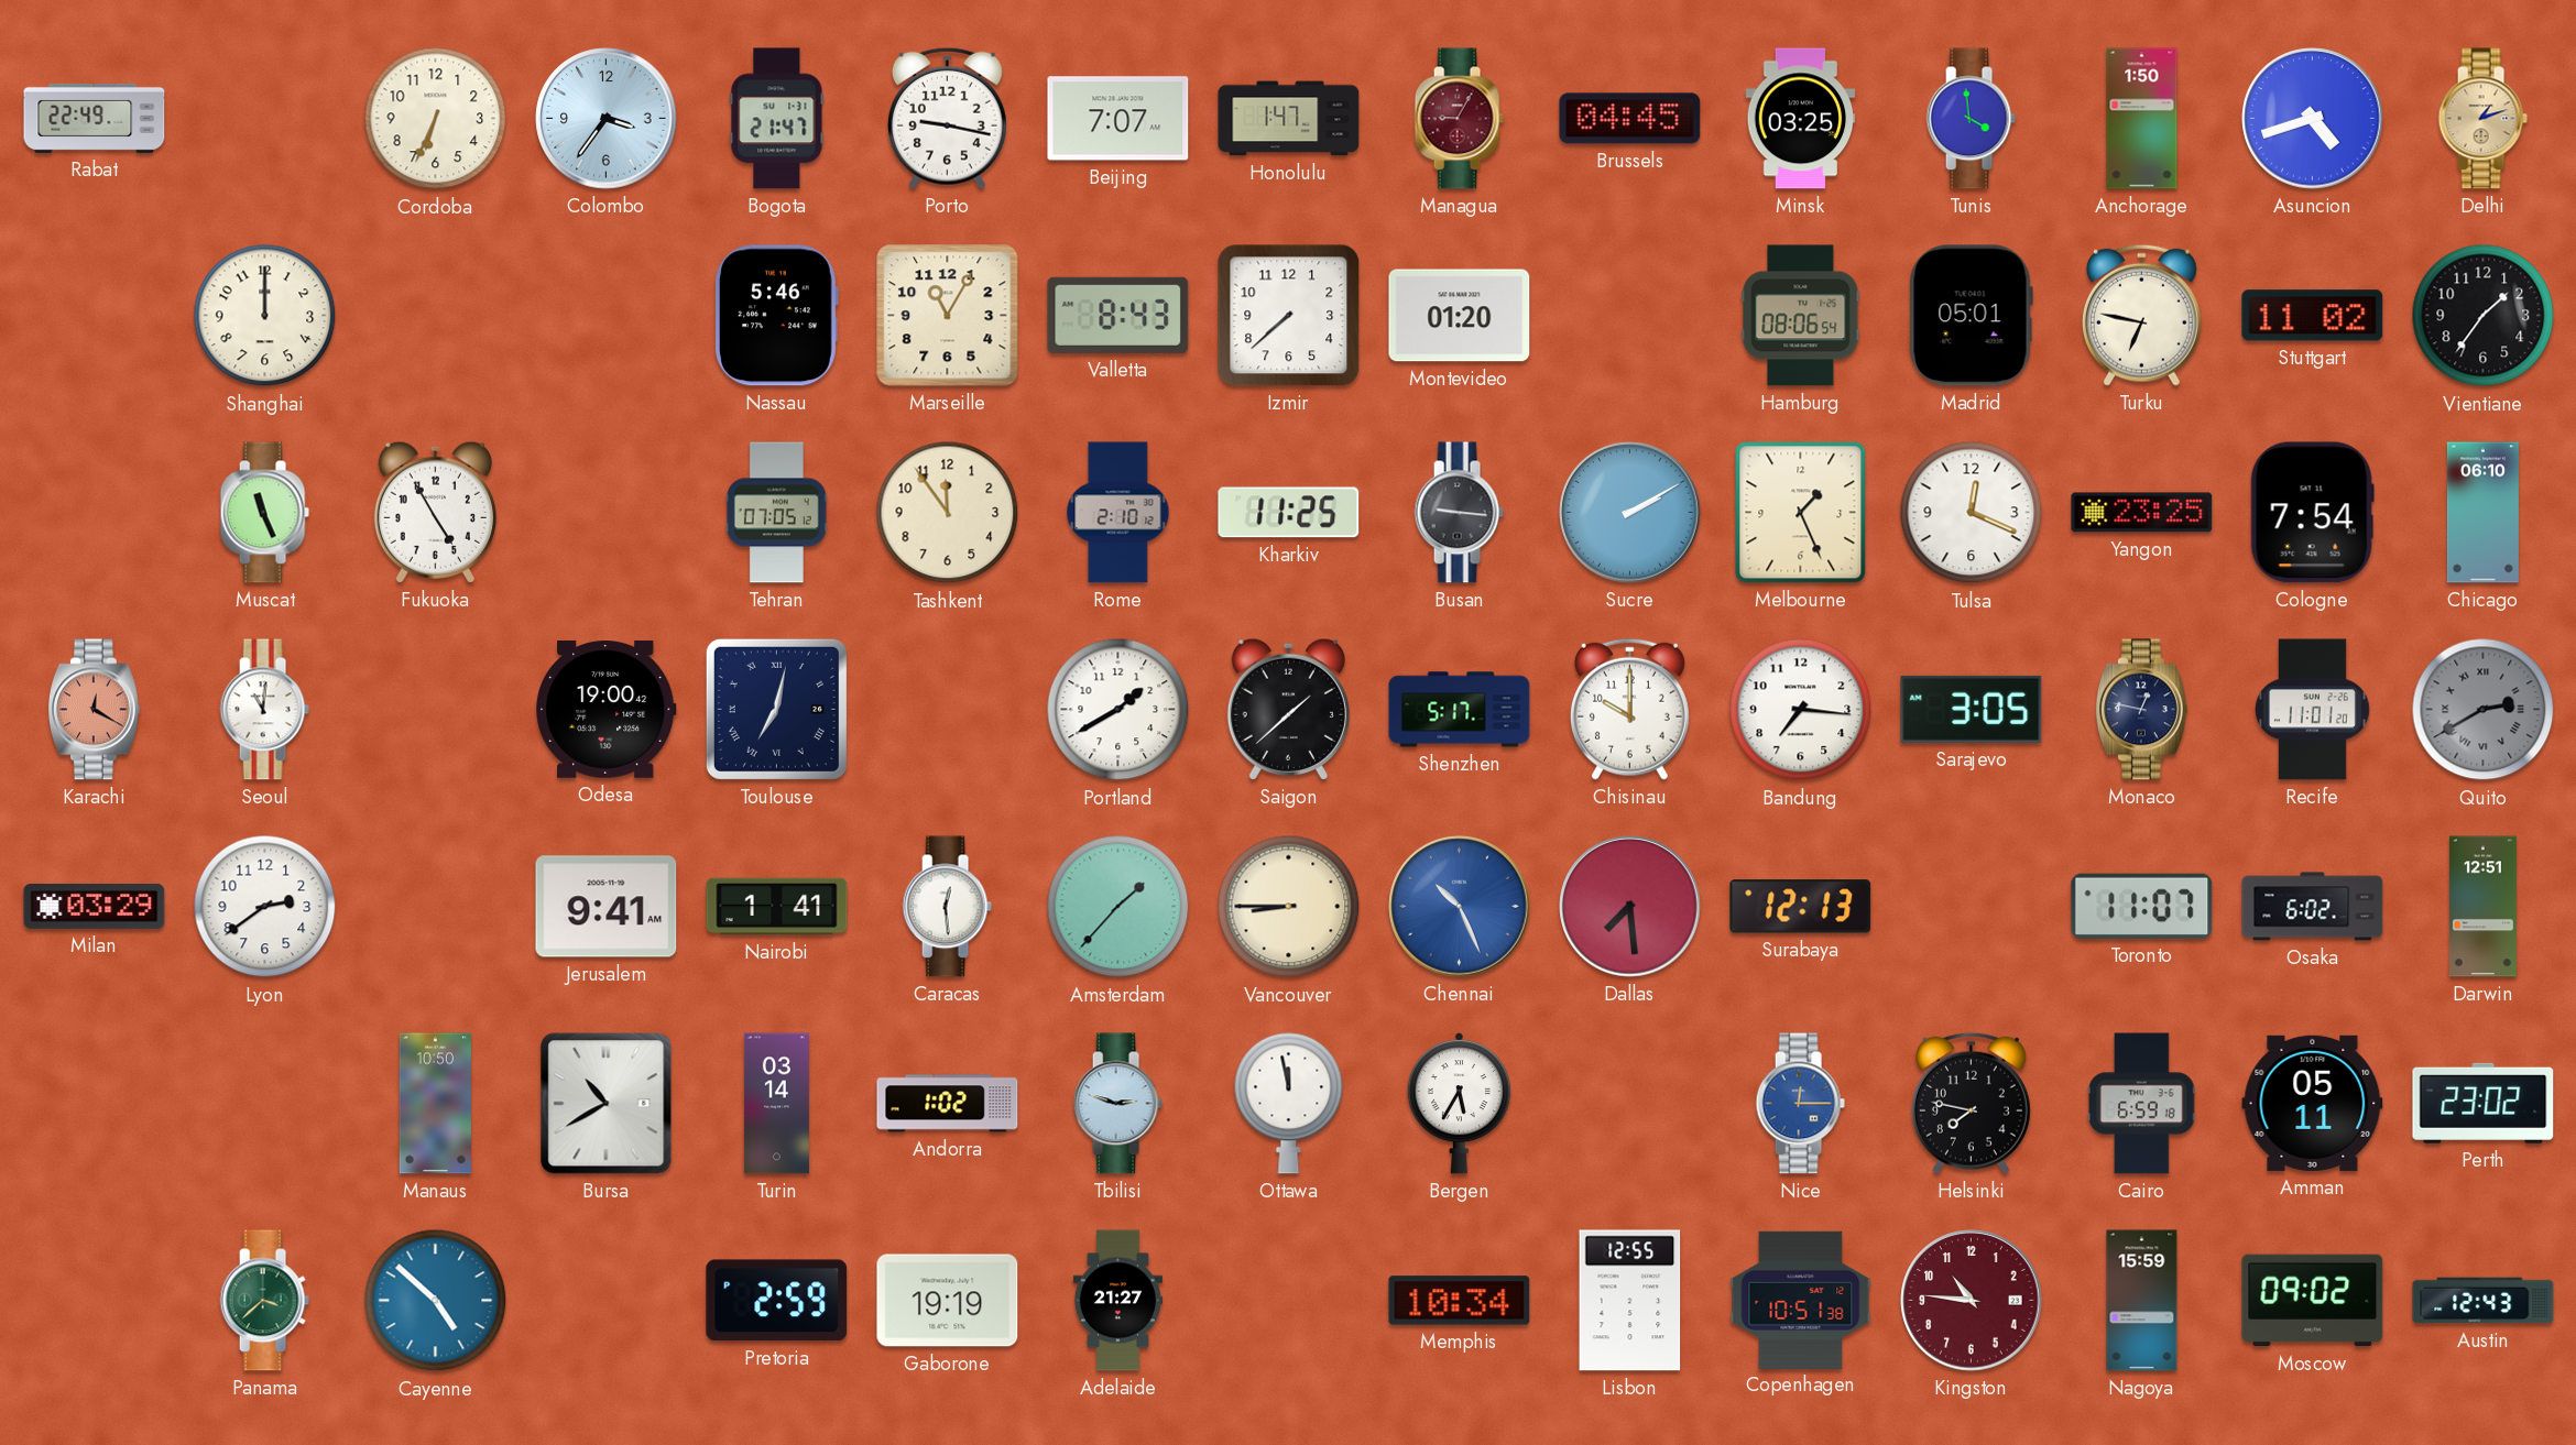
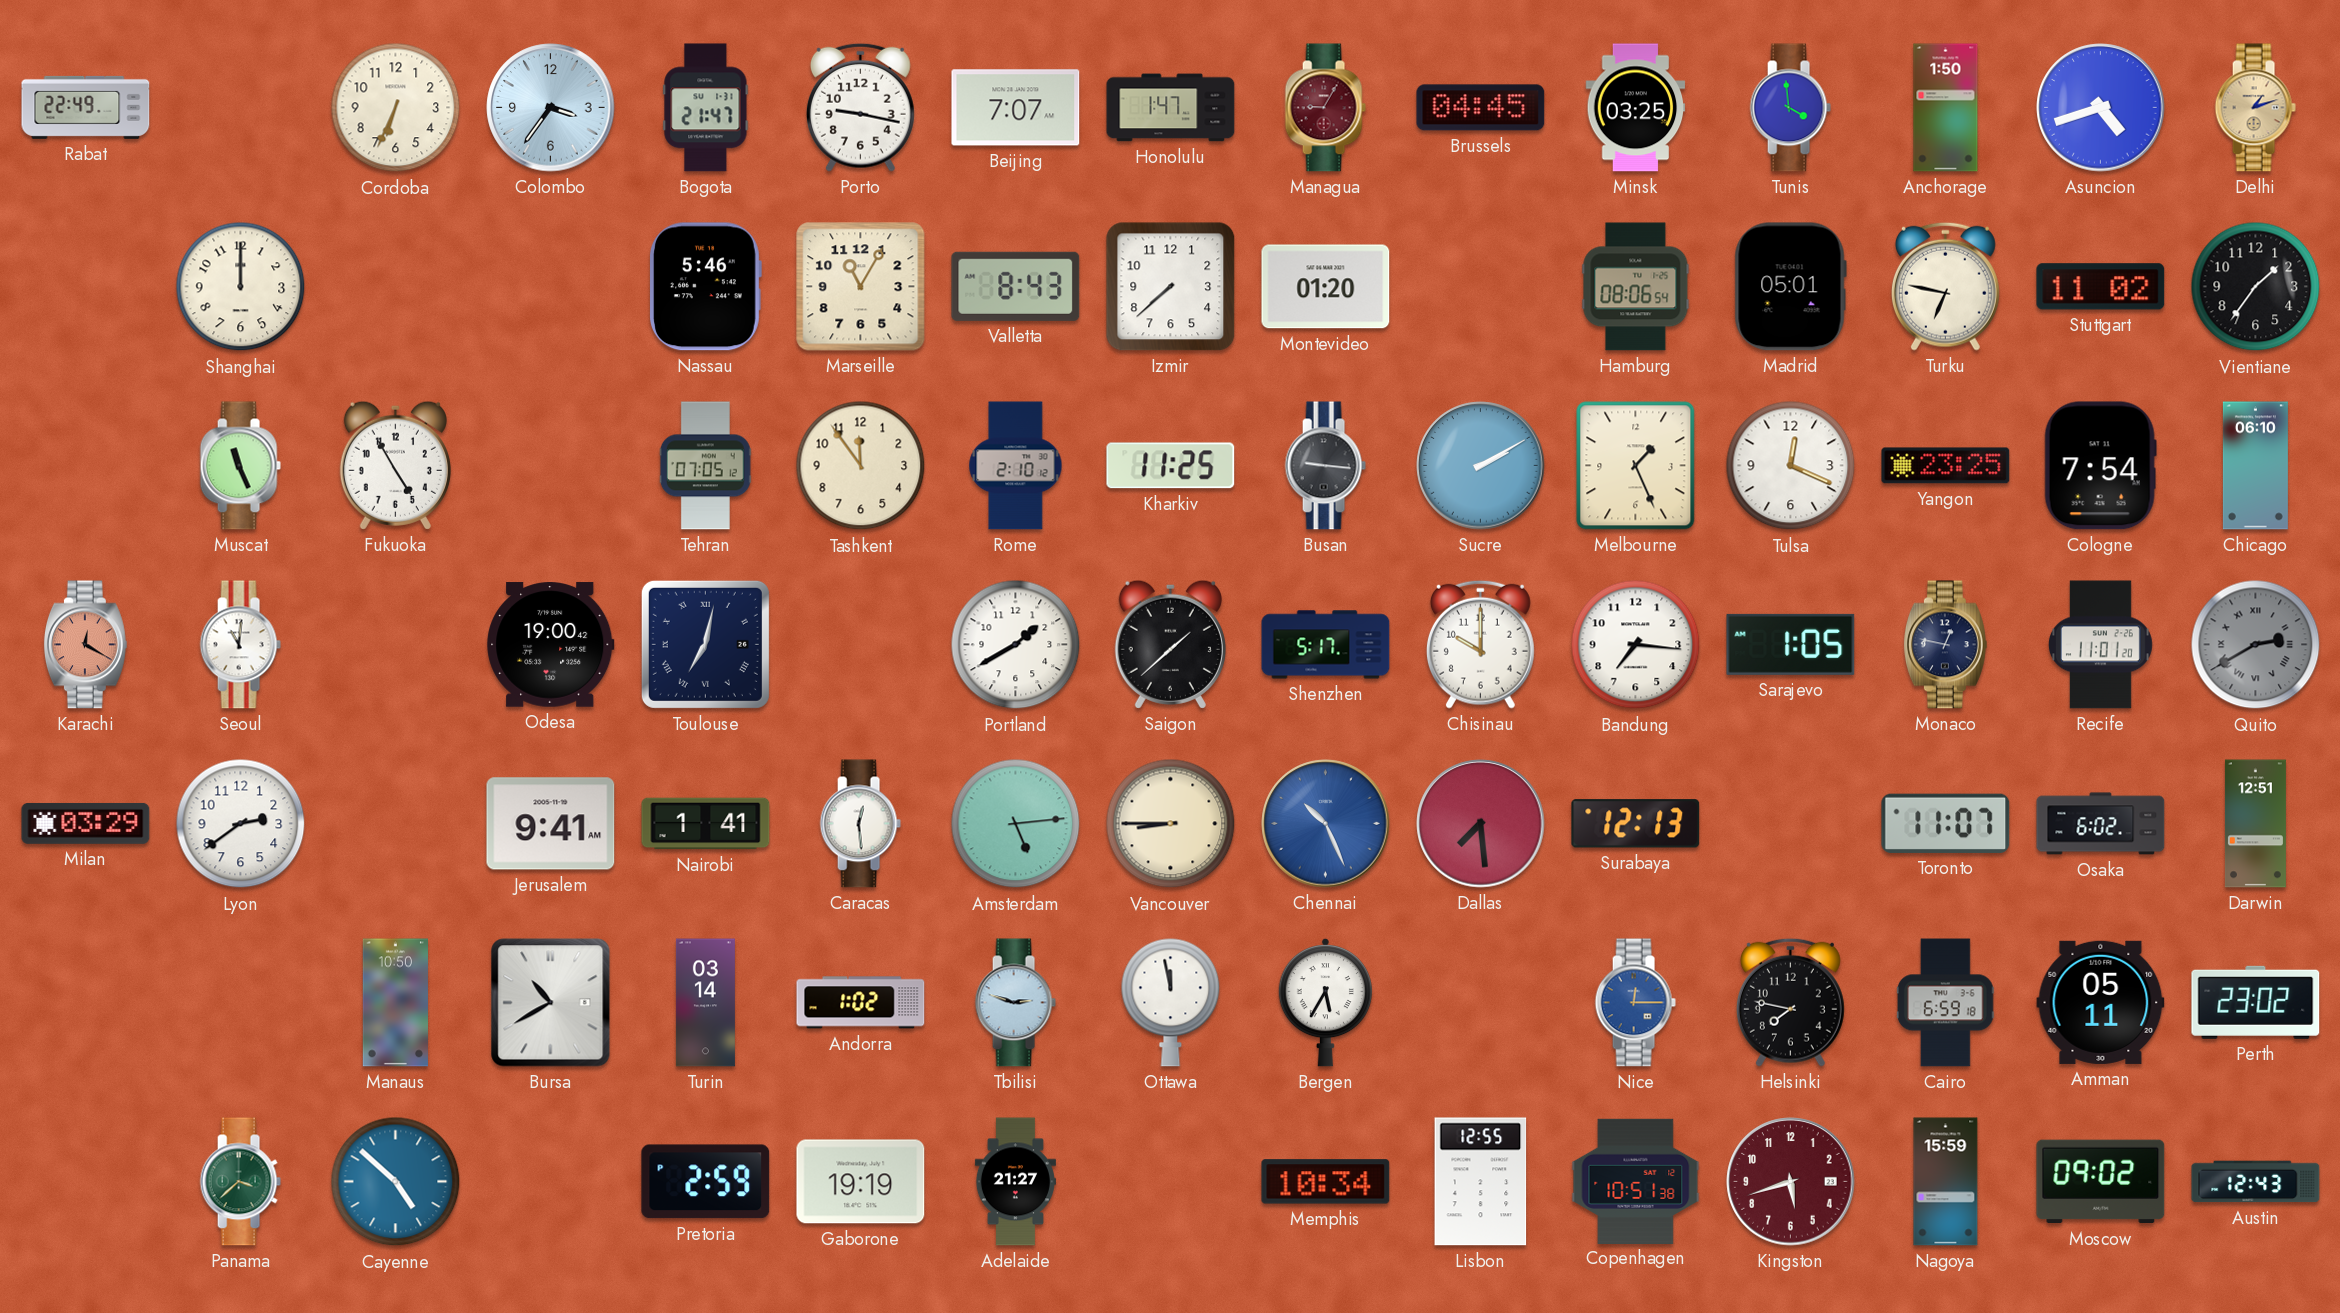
Sarajevo: 3:05 -> 1:05
Amsterdam: 1:37 -> 5:14
Kingston: 10:46 -> 5:42
